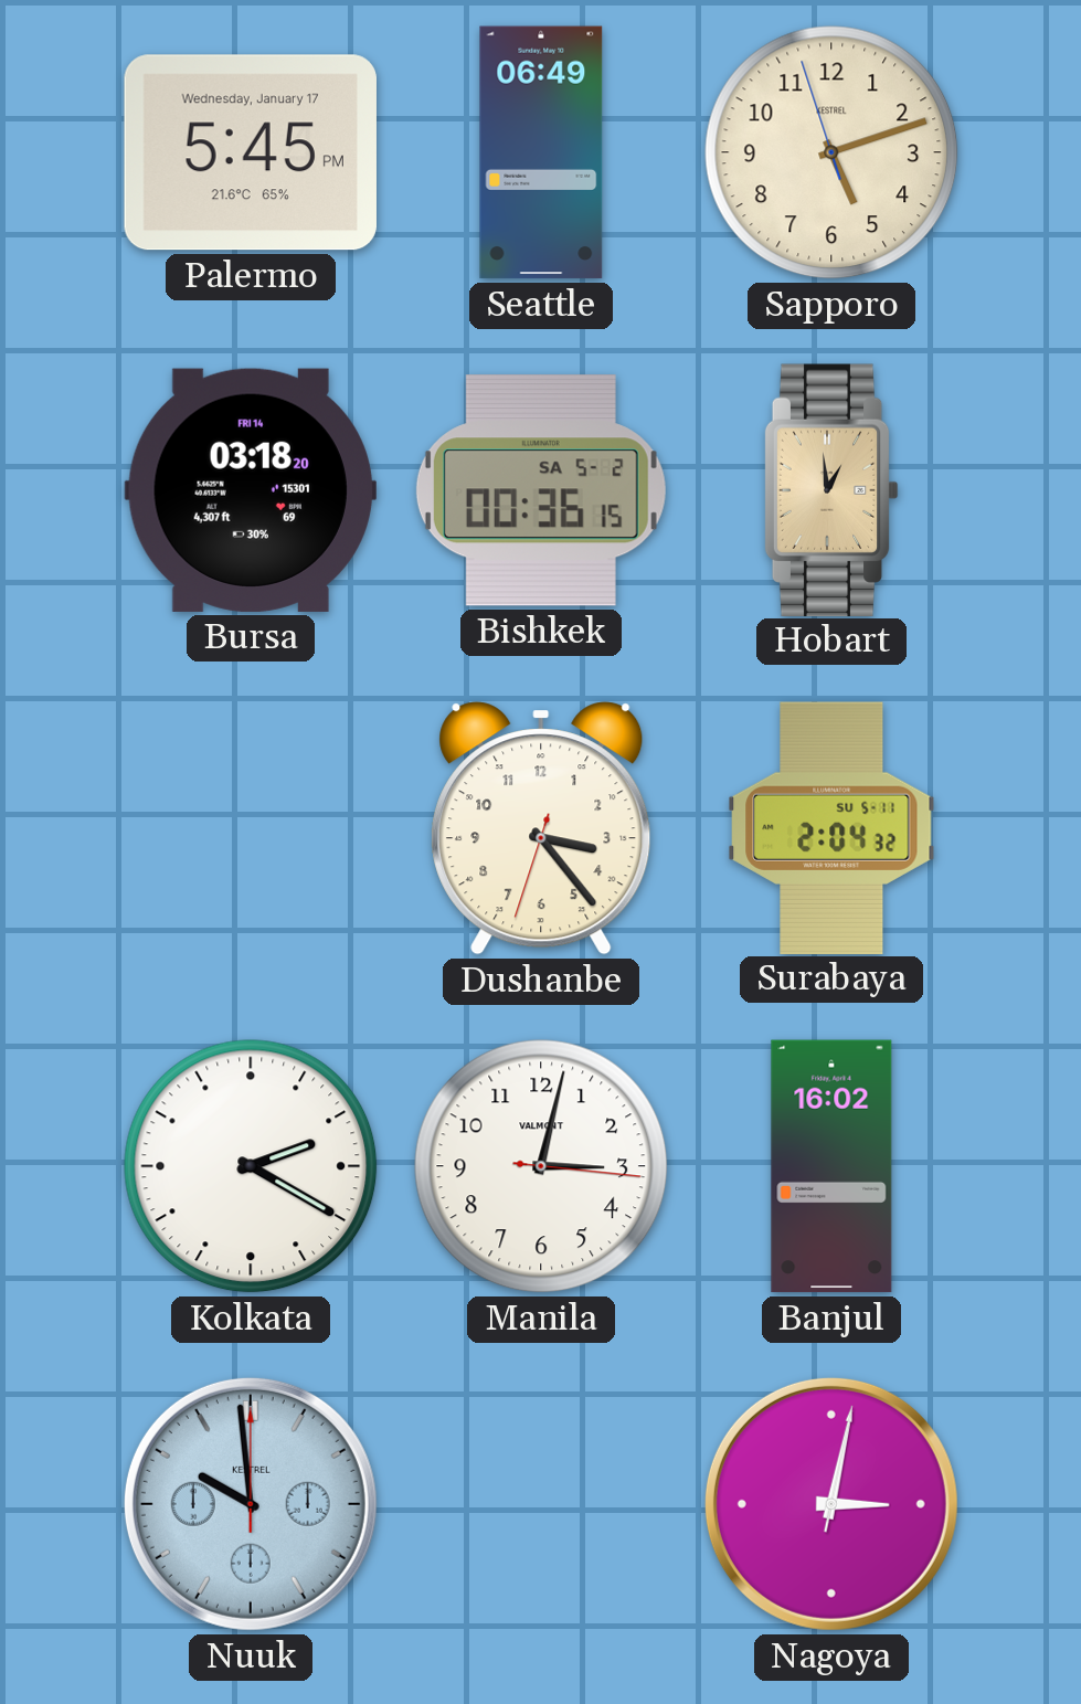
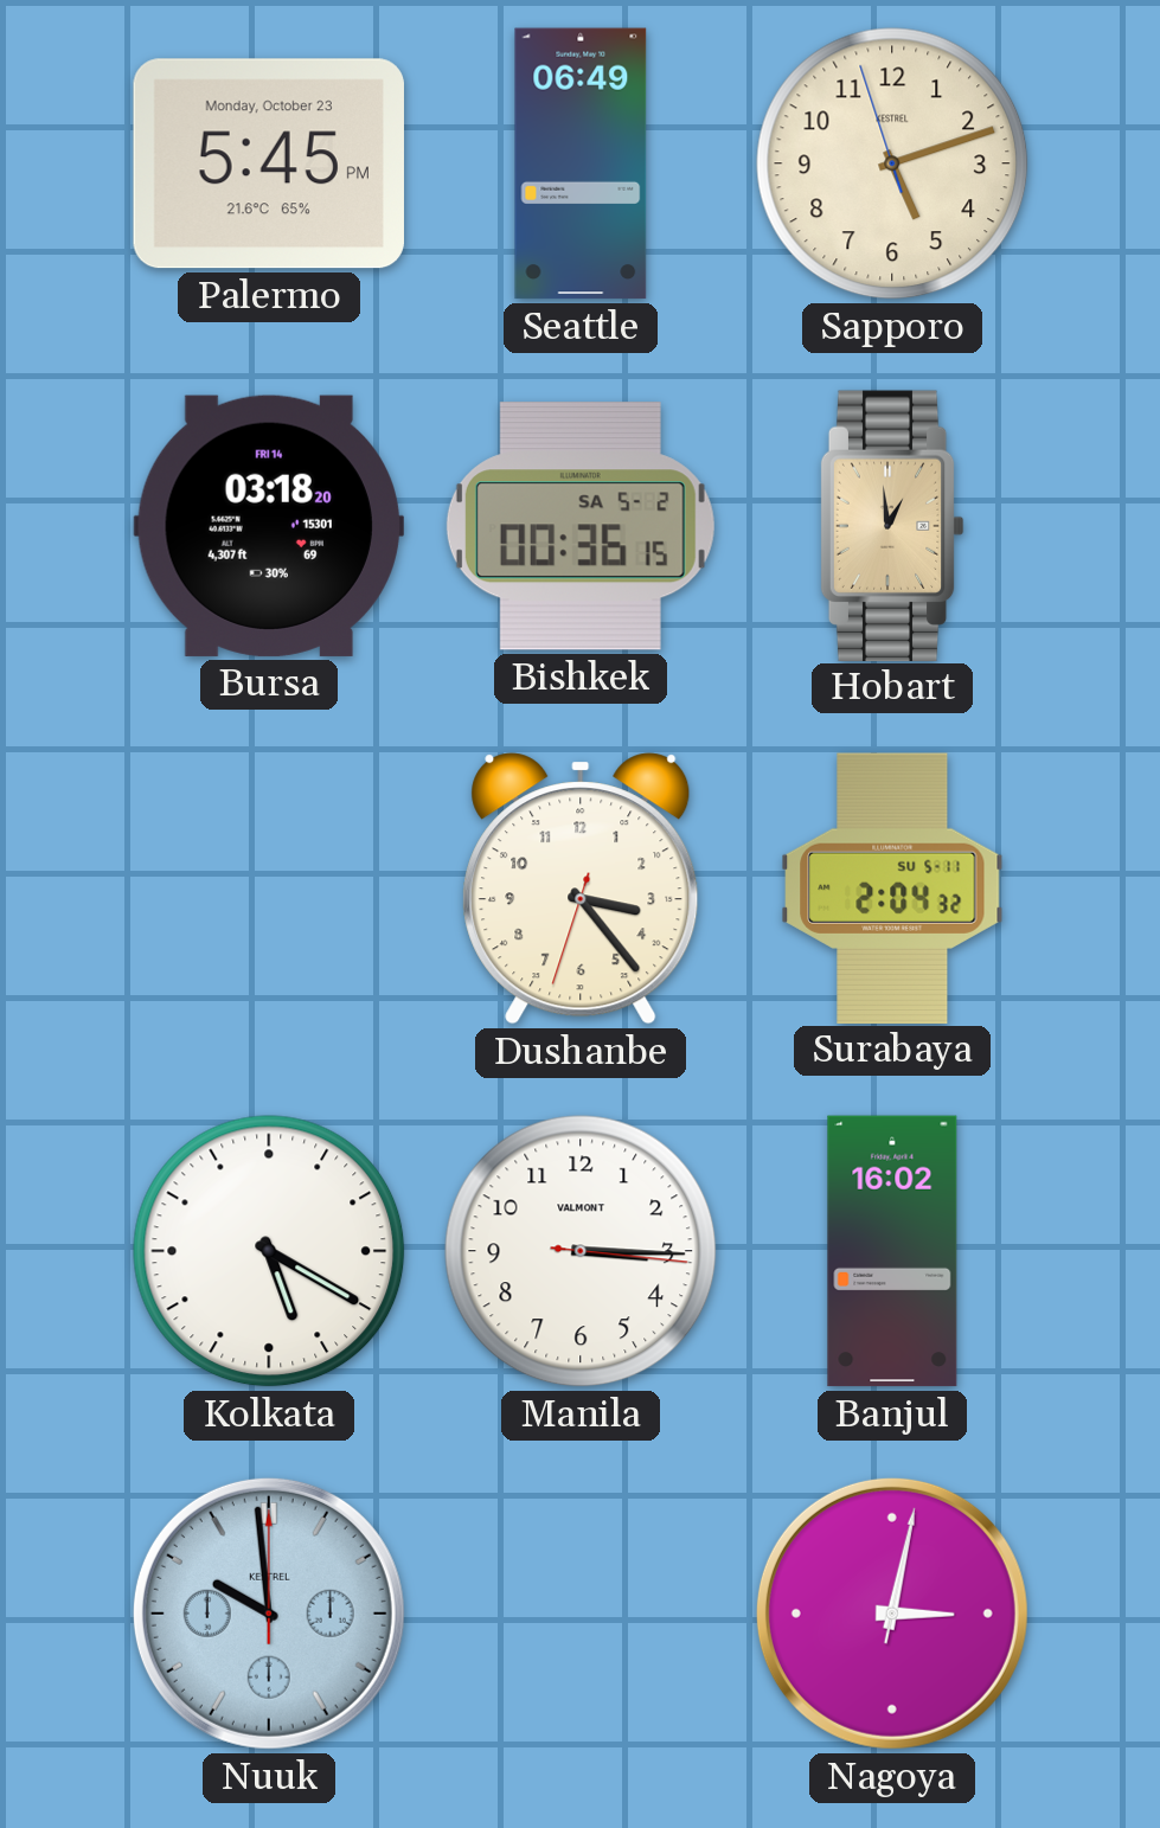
Palermo date: Wednesday, January 17 -> Monday, October 23
Kolkata: 2:20 -> 5:20
Manila: 3:02 -> 3:15
